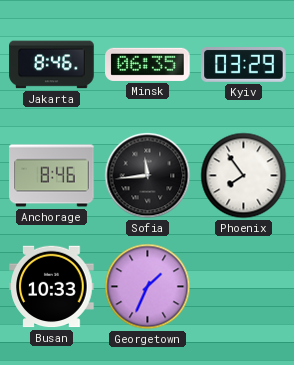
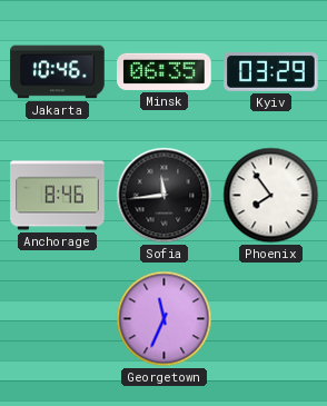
Jakarta: 8:46 -> 10:46
Busan: 10:33 -> none
Georgetown: 1:34 -> 11:34
